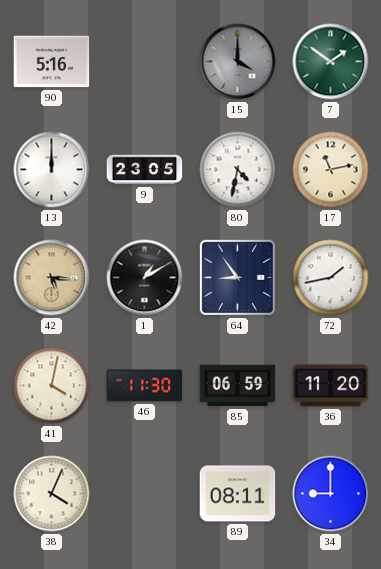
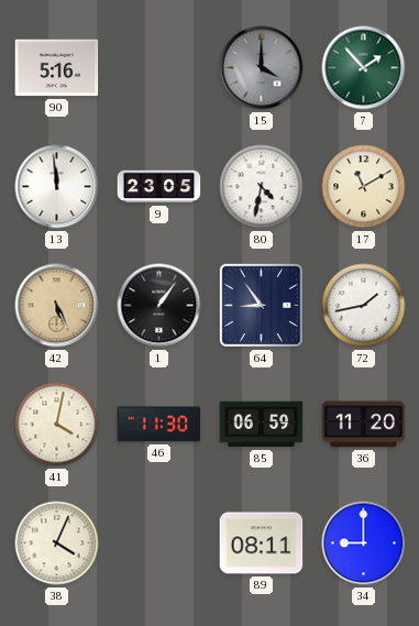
7: 1:51 -> 1:53
13: 12:00 -> 11:59
17: 11:13 -> 11:10
42: 5:16 -> 5:26
1: 1:10 -> 1:06
